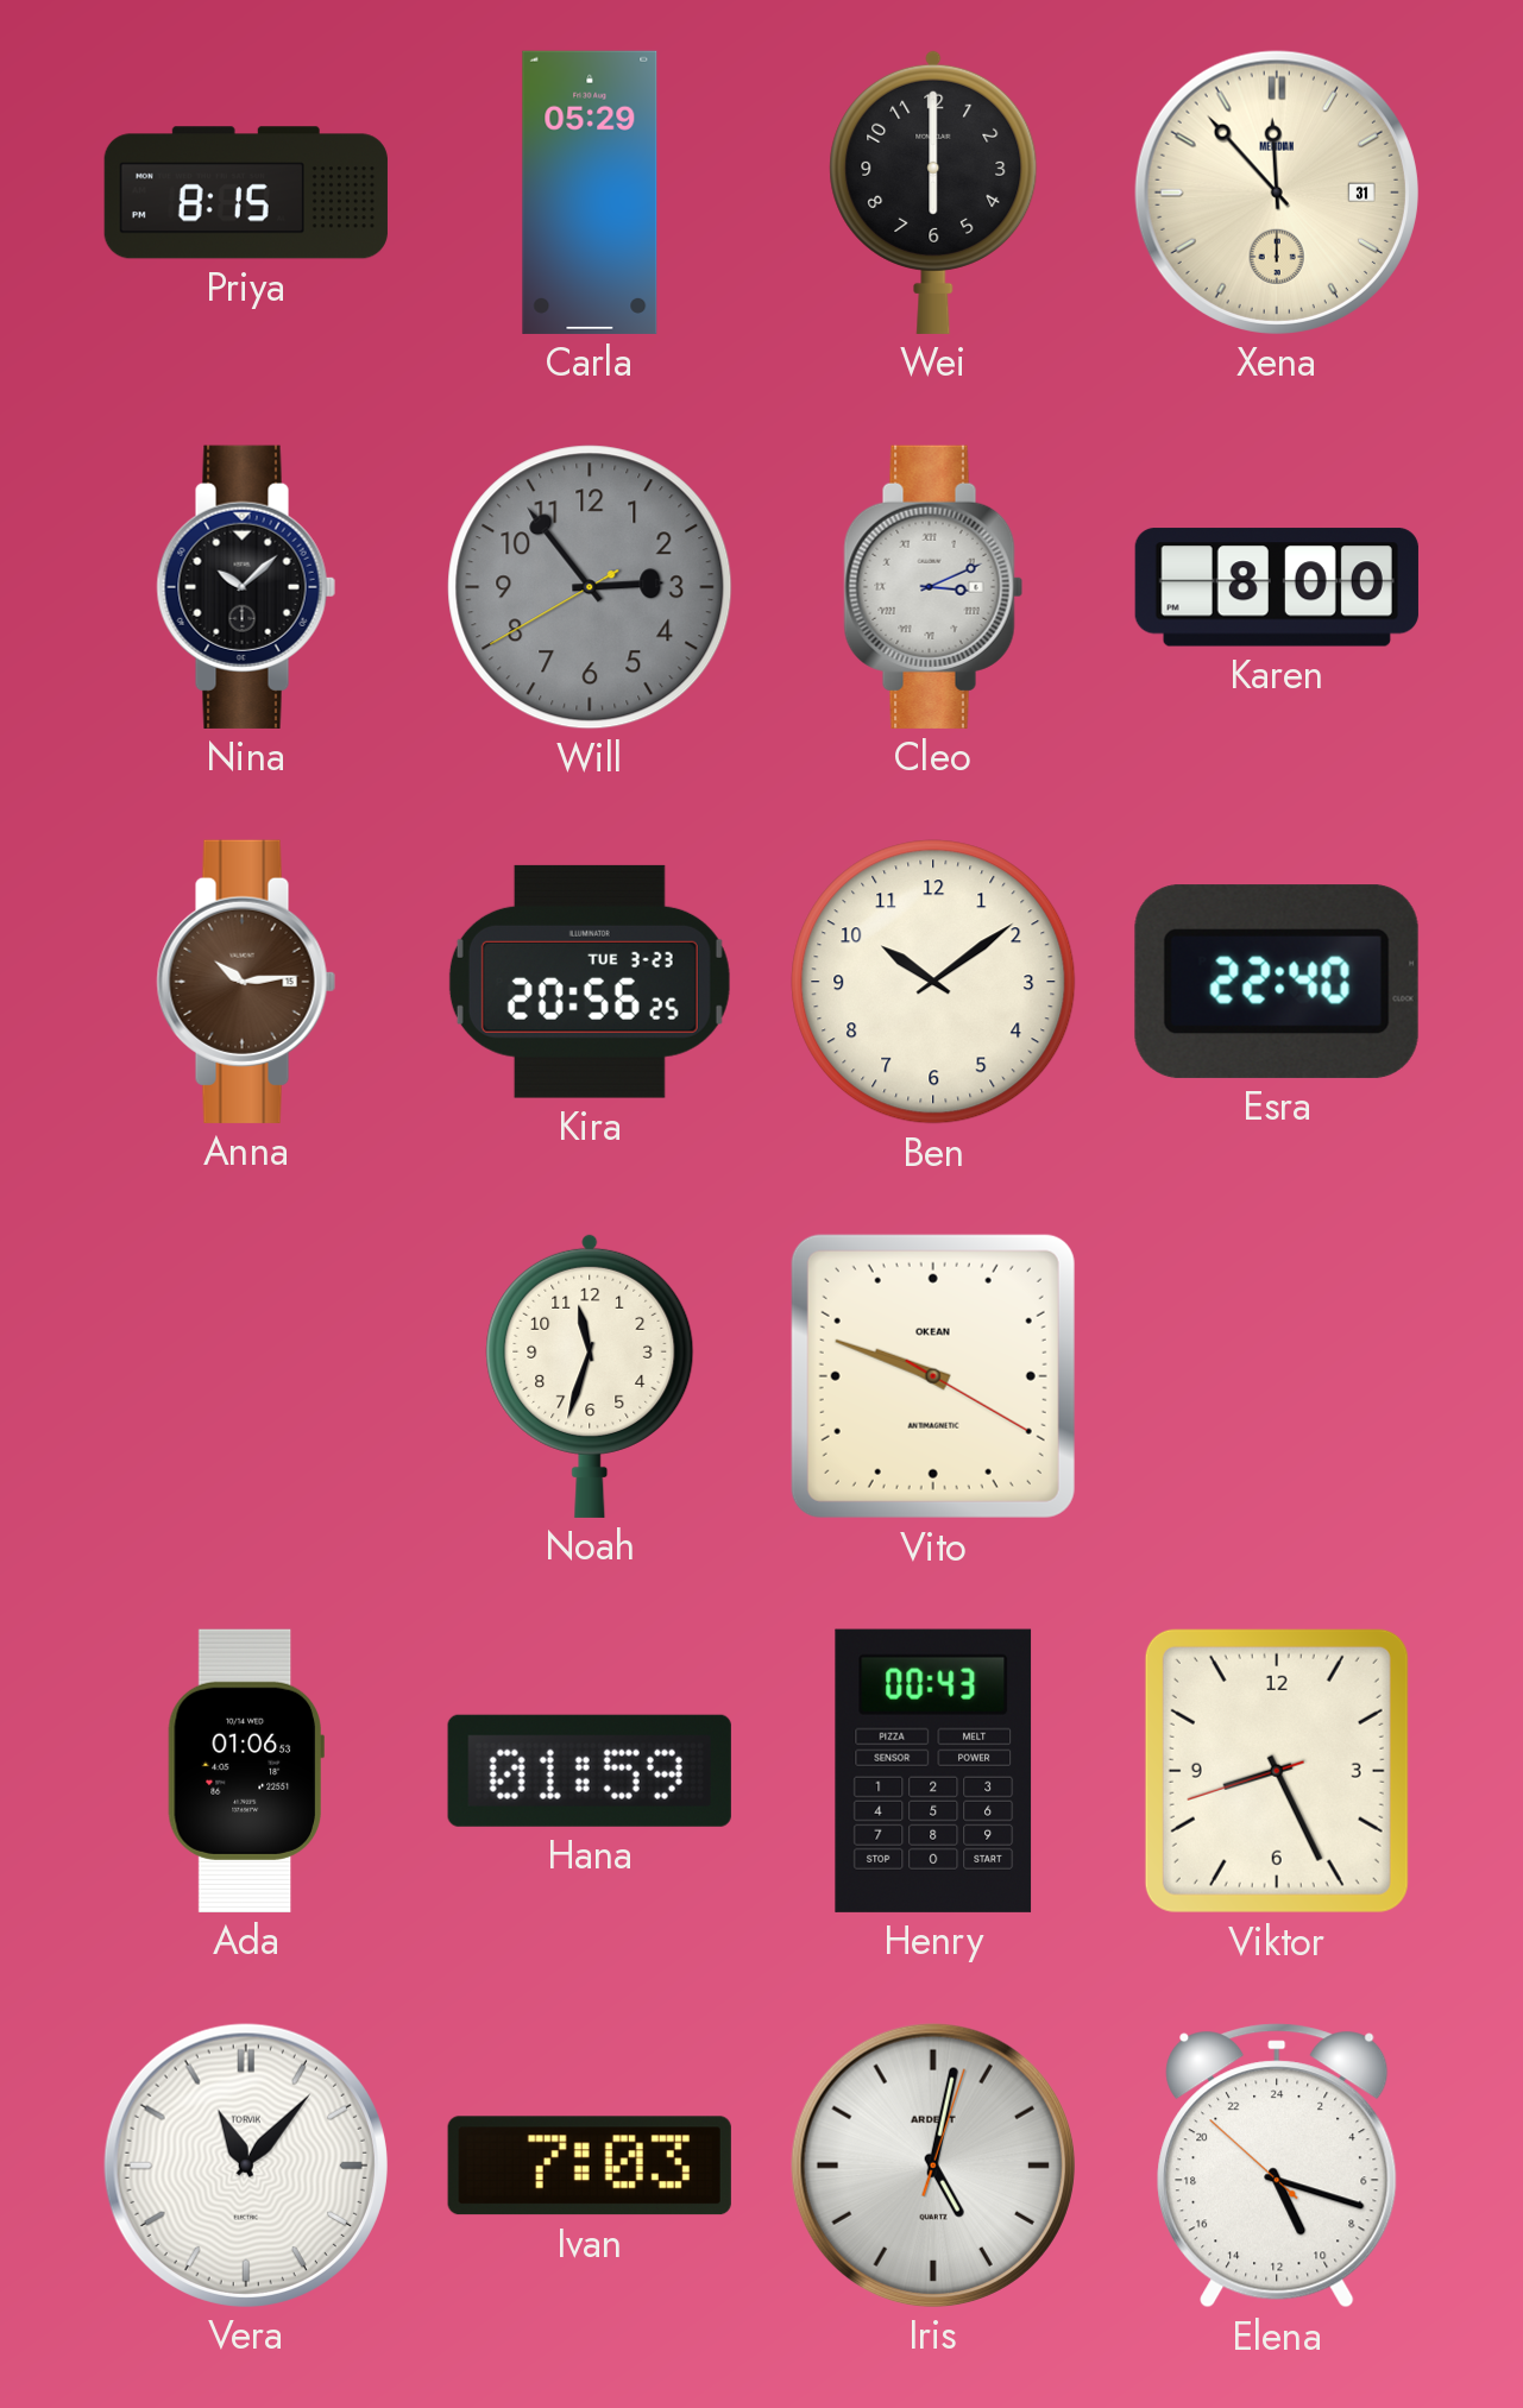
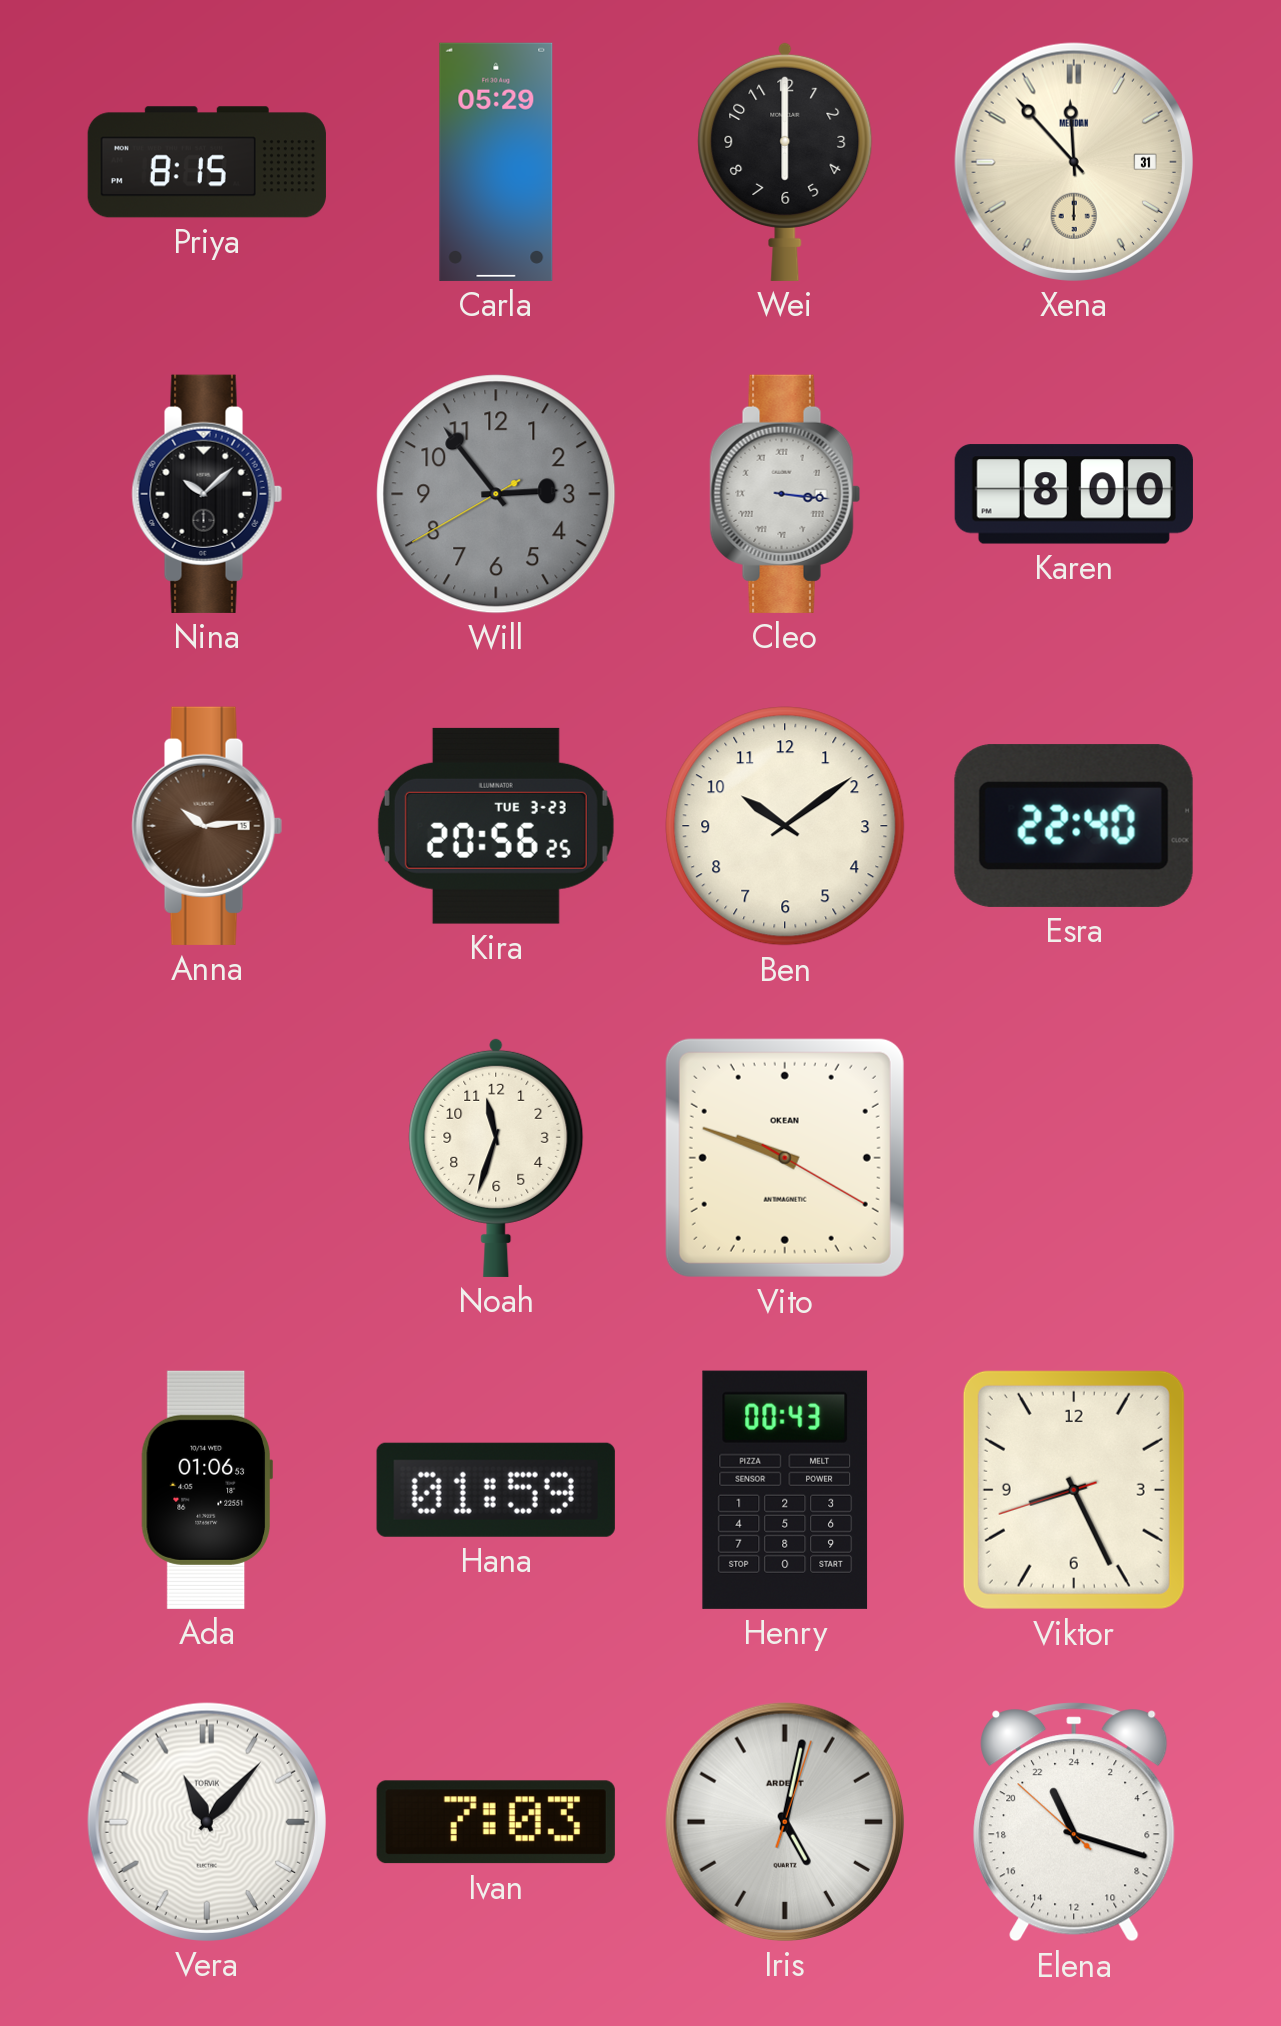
Cleo: 3:11 -> 3:16
Elena: 10:17 -> 22:17
